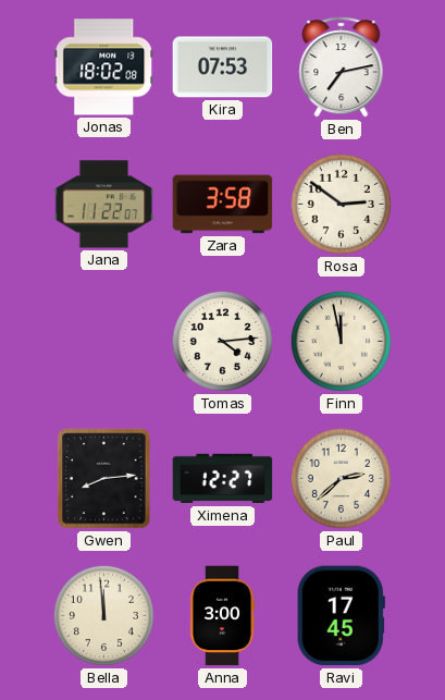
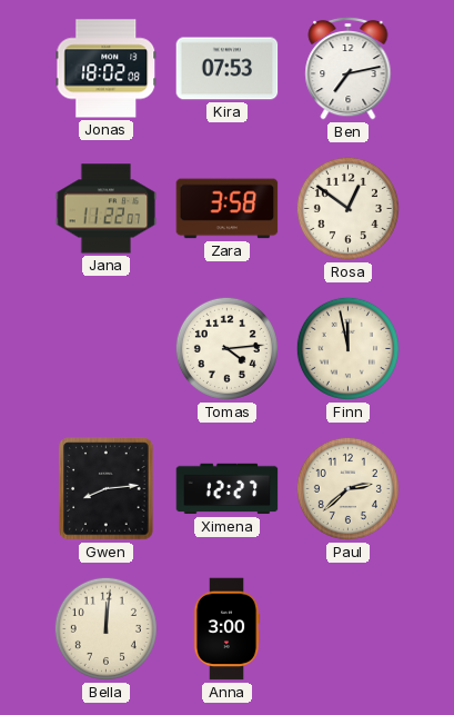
Rosa: 2:51 -> 12:51
Bella: 11:59 -> 12:01
Ravi: 17:45 -> none
